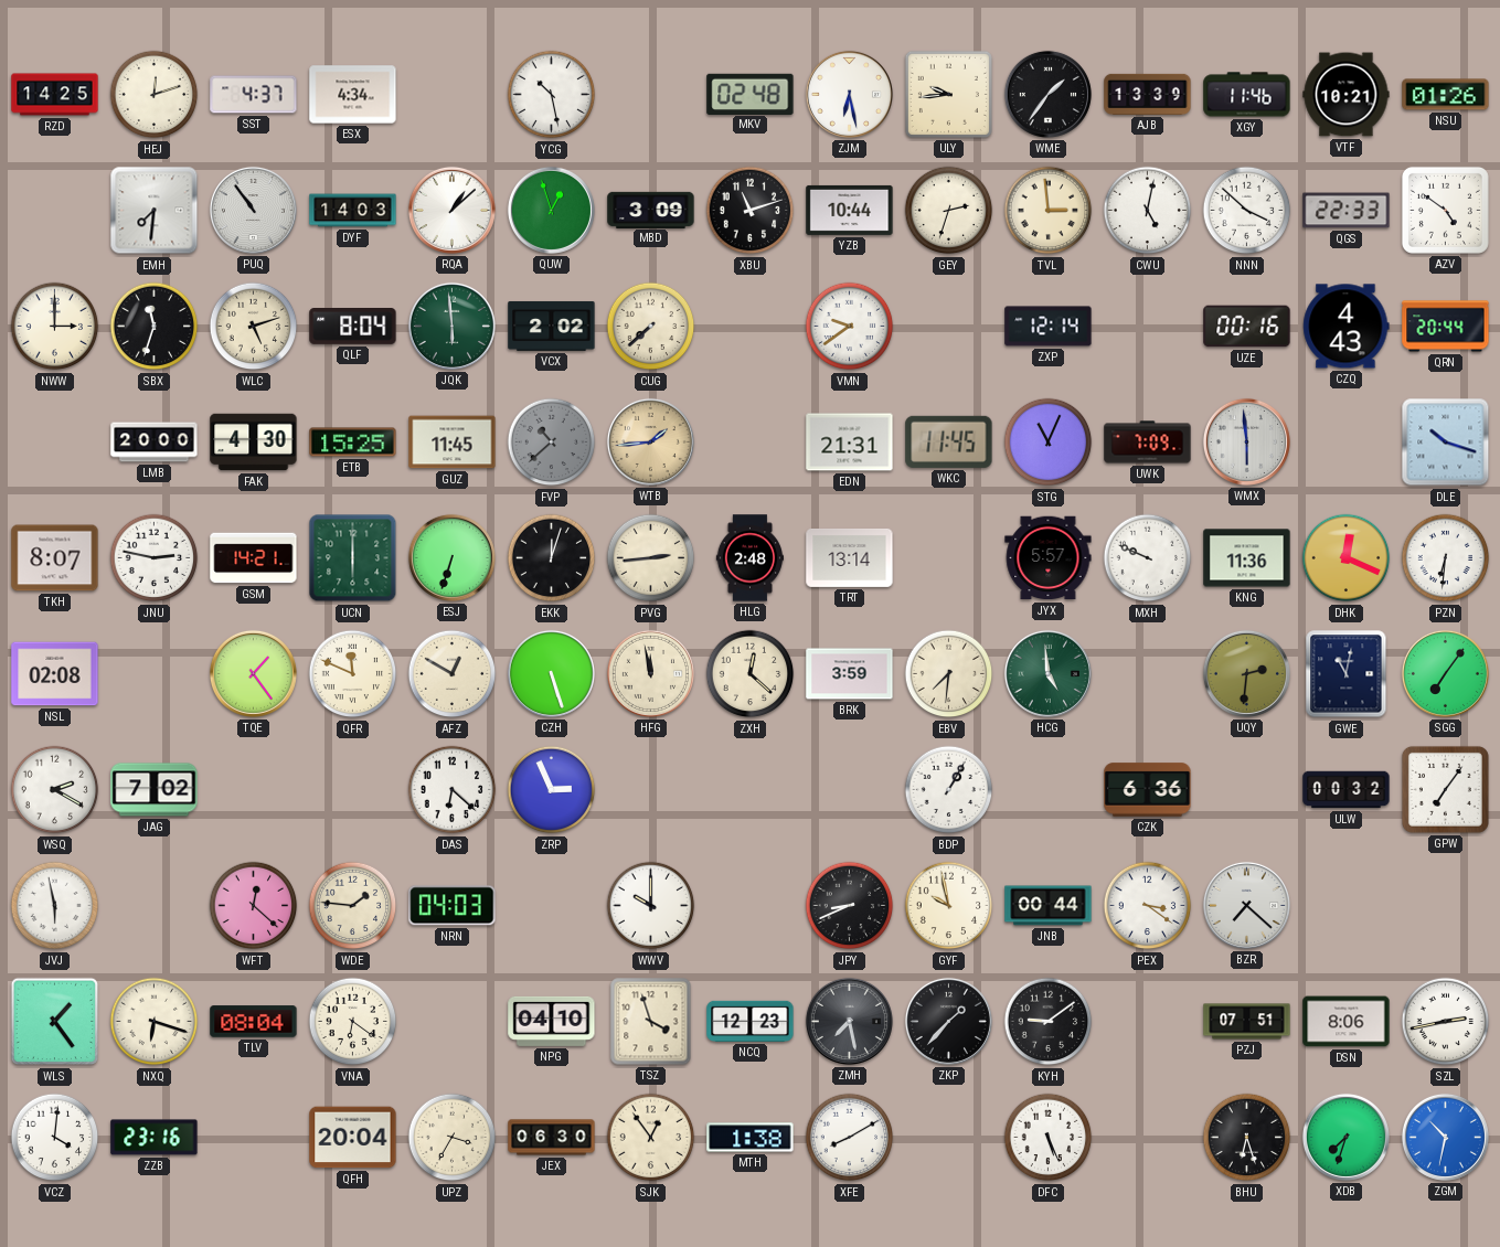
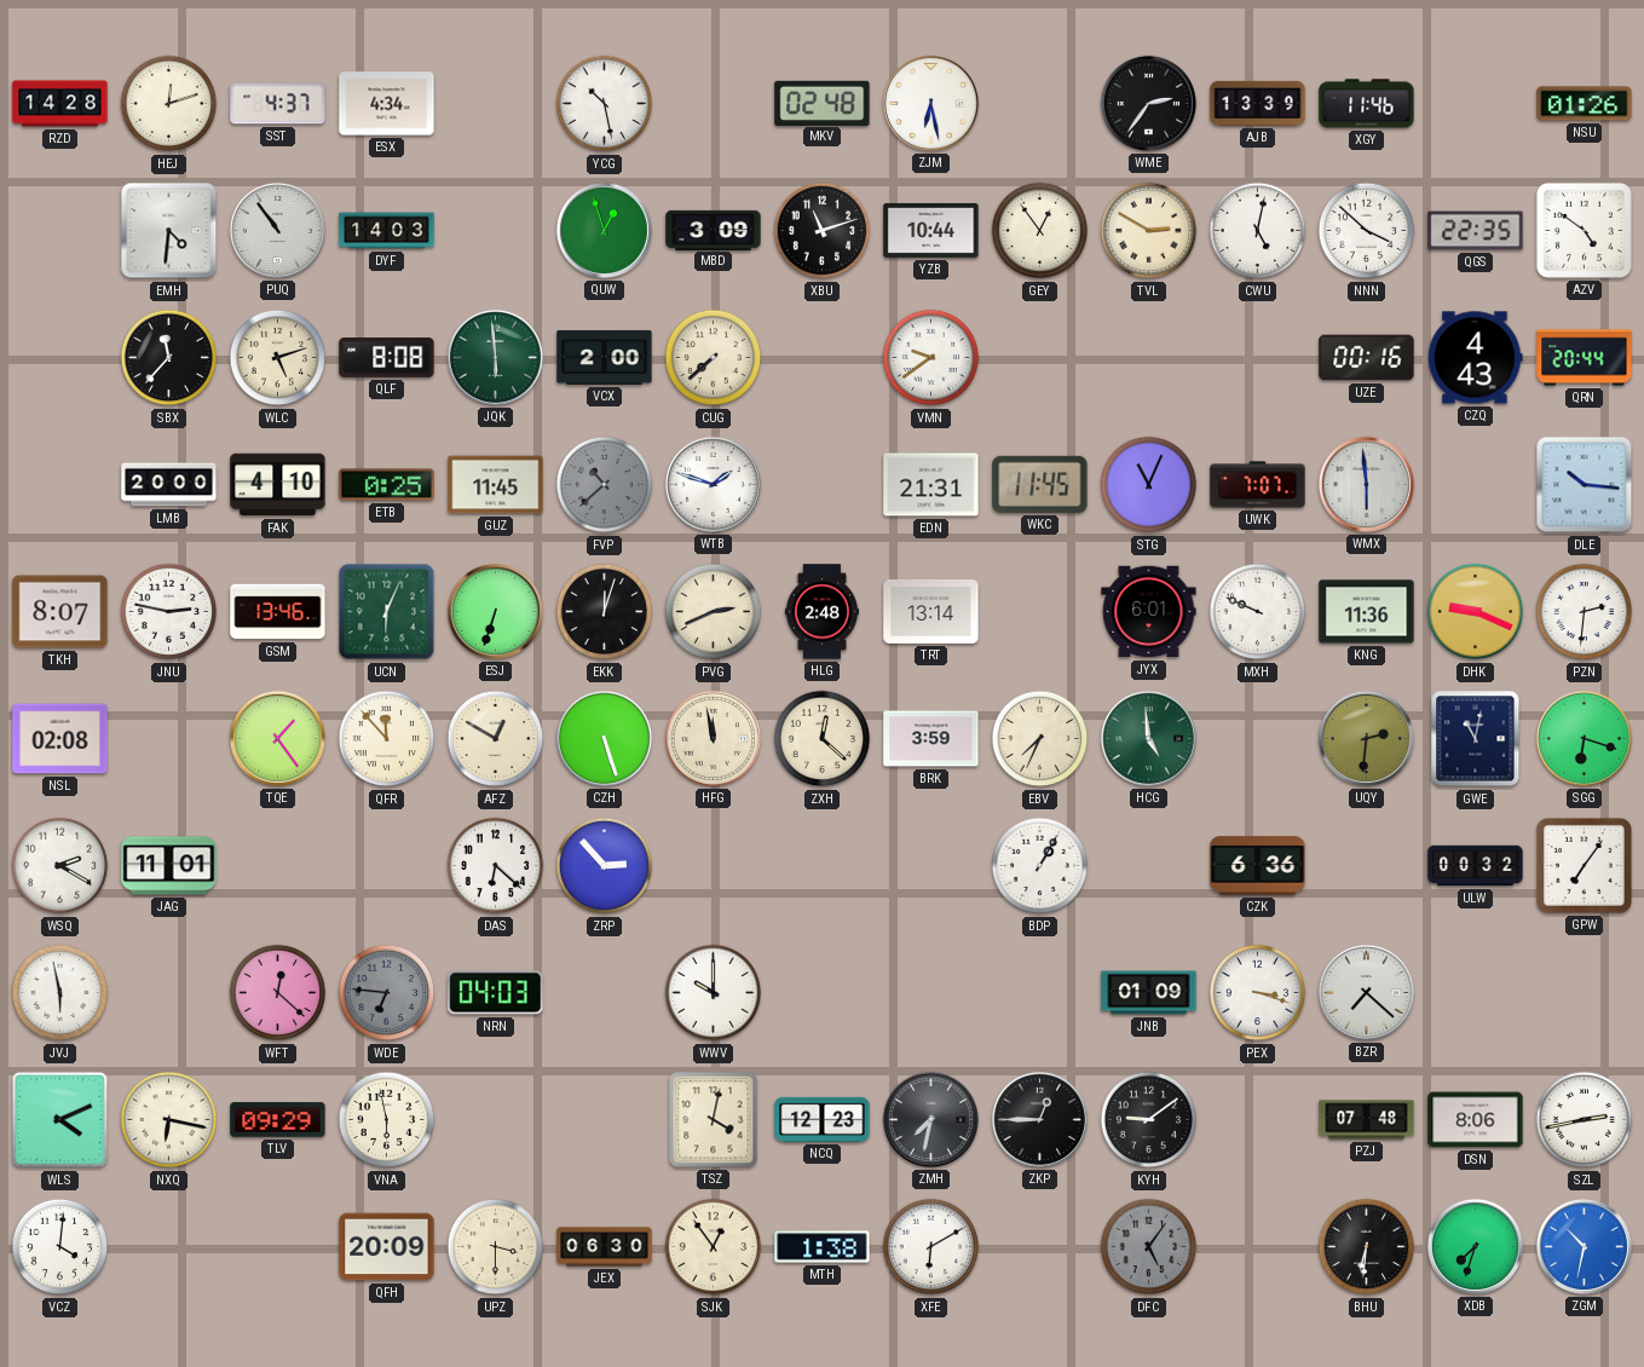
RZD: 14:25 -> 14:28
ULY: 9:44 -> none
WME: 1:36 -> 2:36
VTF: 10:21 -> none
EMH: 7:31 -> 4:31
RQA: 1:08 -> none
GEY: 2:33 -> 12:54
TVL: 2:59 -> 2:50
QGS: 22:33 -> 22:35
NWW: 3:00 -> none
SBX: 11:33 -> 11:37
QLF: 8:04 -> 8:08
VCX: 2:02 -> 2:00
ZXP: 12:14 -> none
FAK: 4:30 -> 4:10
ETB: 15:25 -> 0:25
WTB: 1:44 -> 1:48
WTB dial: champagne -> white
UWK: 7:09 -> 7:07
DLE: 10:18 -> 10:16
GSM: 14:21 -> 13:46
UCN: 6:00 -> 6:04
PVG: 2:44 -> 2:41
JYX: 5:57 -> 6:01
DHK: 12:19 -> 9:19
PZN: 6:31 -> 2:31
QFR: 11:49 -> 11:53
EBV: 7:31 -> 7:34
SGG: 7:06 -> 6:18
JAG: 7:02 -> 11:01
ZRP: 2:56 -> 2:53
WDE: 1:46 -> 6:46
WDE dial: cream -> grey
JPY: 8:41 -> none
GYF: 9:58 -> none
JNB: 00:44 -> 01:09
PEX: 3:21 -> 3:18
WLS: 1:24 -> 4:11
NXQ: 6:18 -> 6:17
TLV: 08:04 -> 09:29
VNA: 6:21 -> 5:58
NPG: 04:10 -> none
TSZ: 3:57 -> 4:02
ZMH: 7:28 -> 7:32
ZKP: 1:37 -> 12:45
PZJ: 07:51 -> 07:48
ZZB: 23:16 -> none
QFH: 20:04 -> 20:09
UPZ: 3:35 -> 3:30
XFE: 8:10 -> 6:10
DFC: 5:26 -> 5:06
DFC dial: white -> grey
BHU: 6:27 -> 6:31
